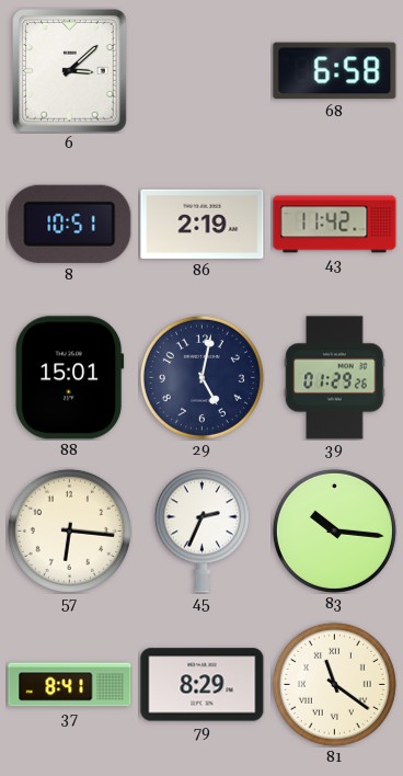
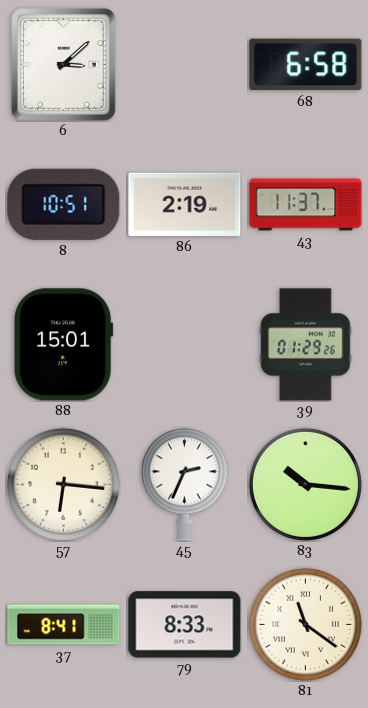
43: 11:42 -> 11:37
29: 5:02 -> none
79: 8:29 -> 8:33
